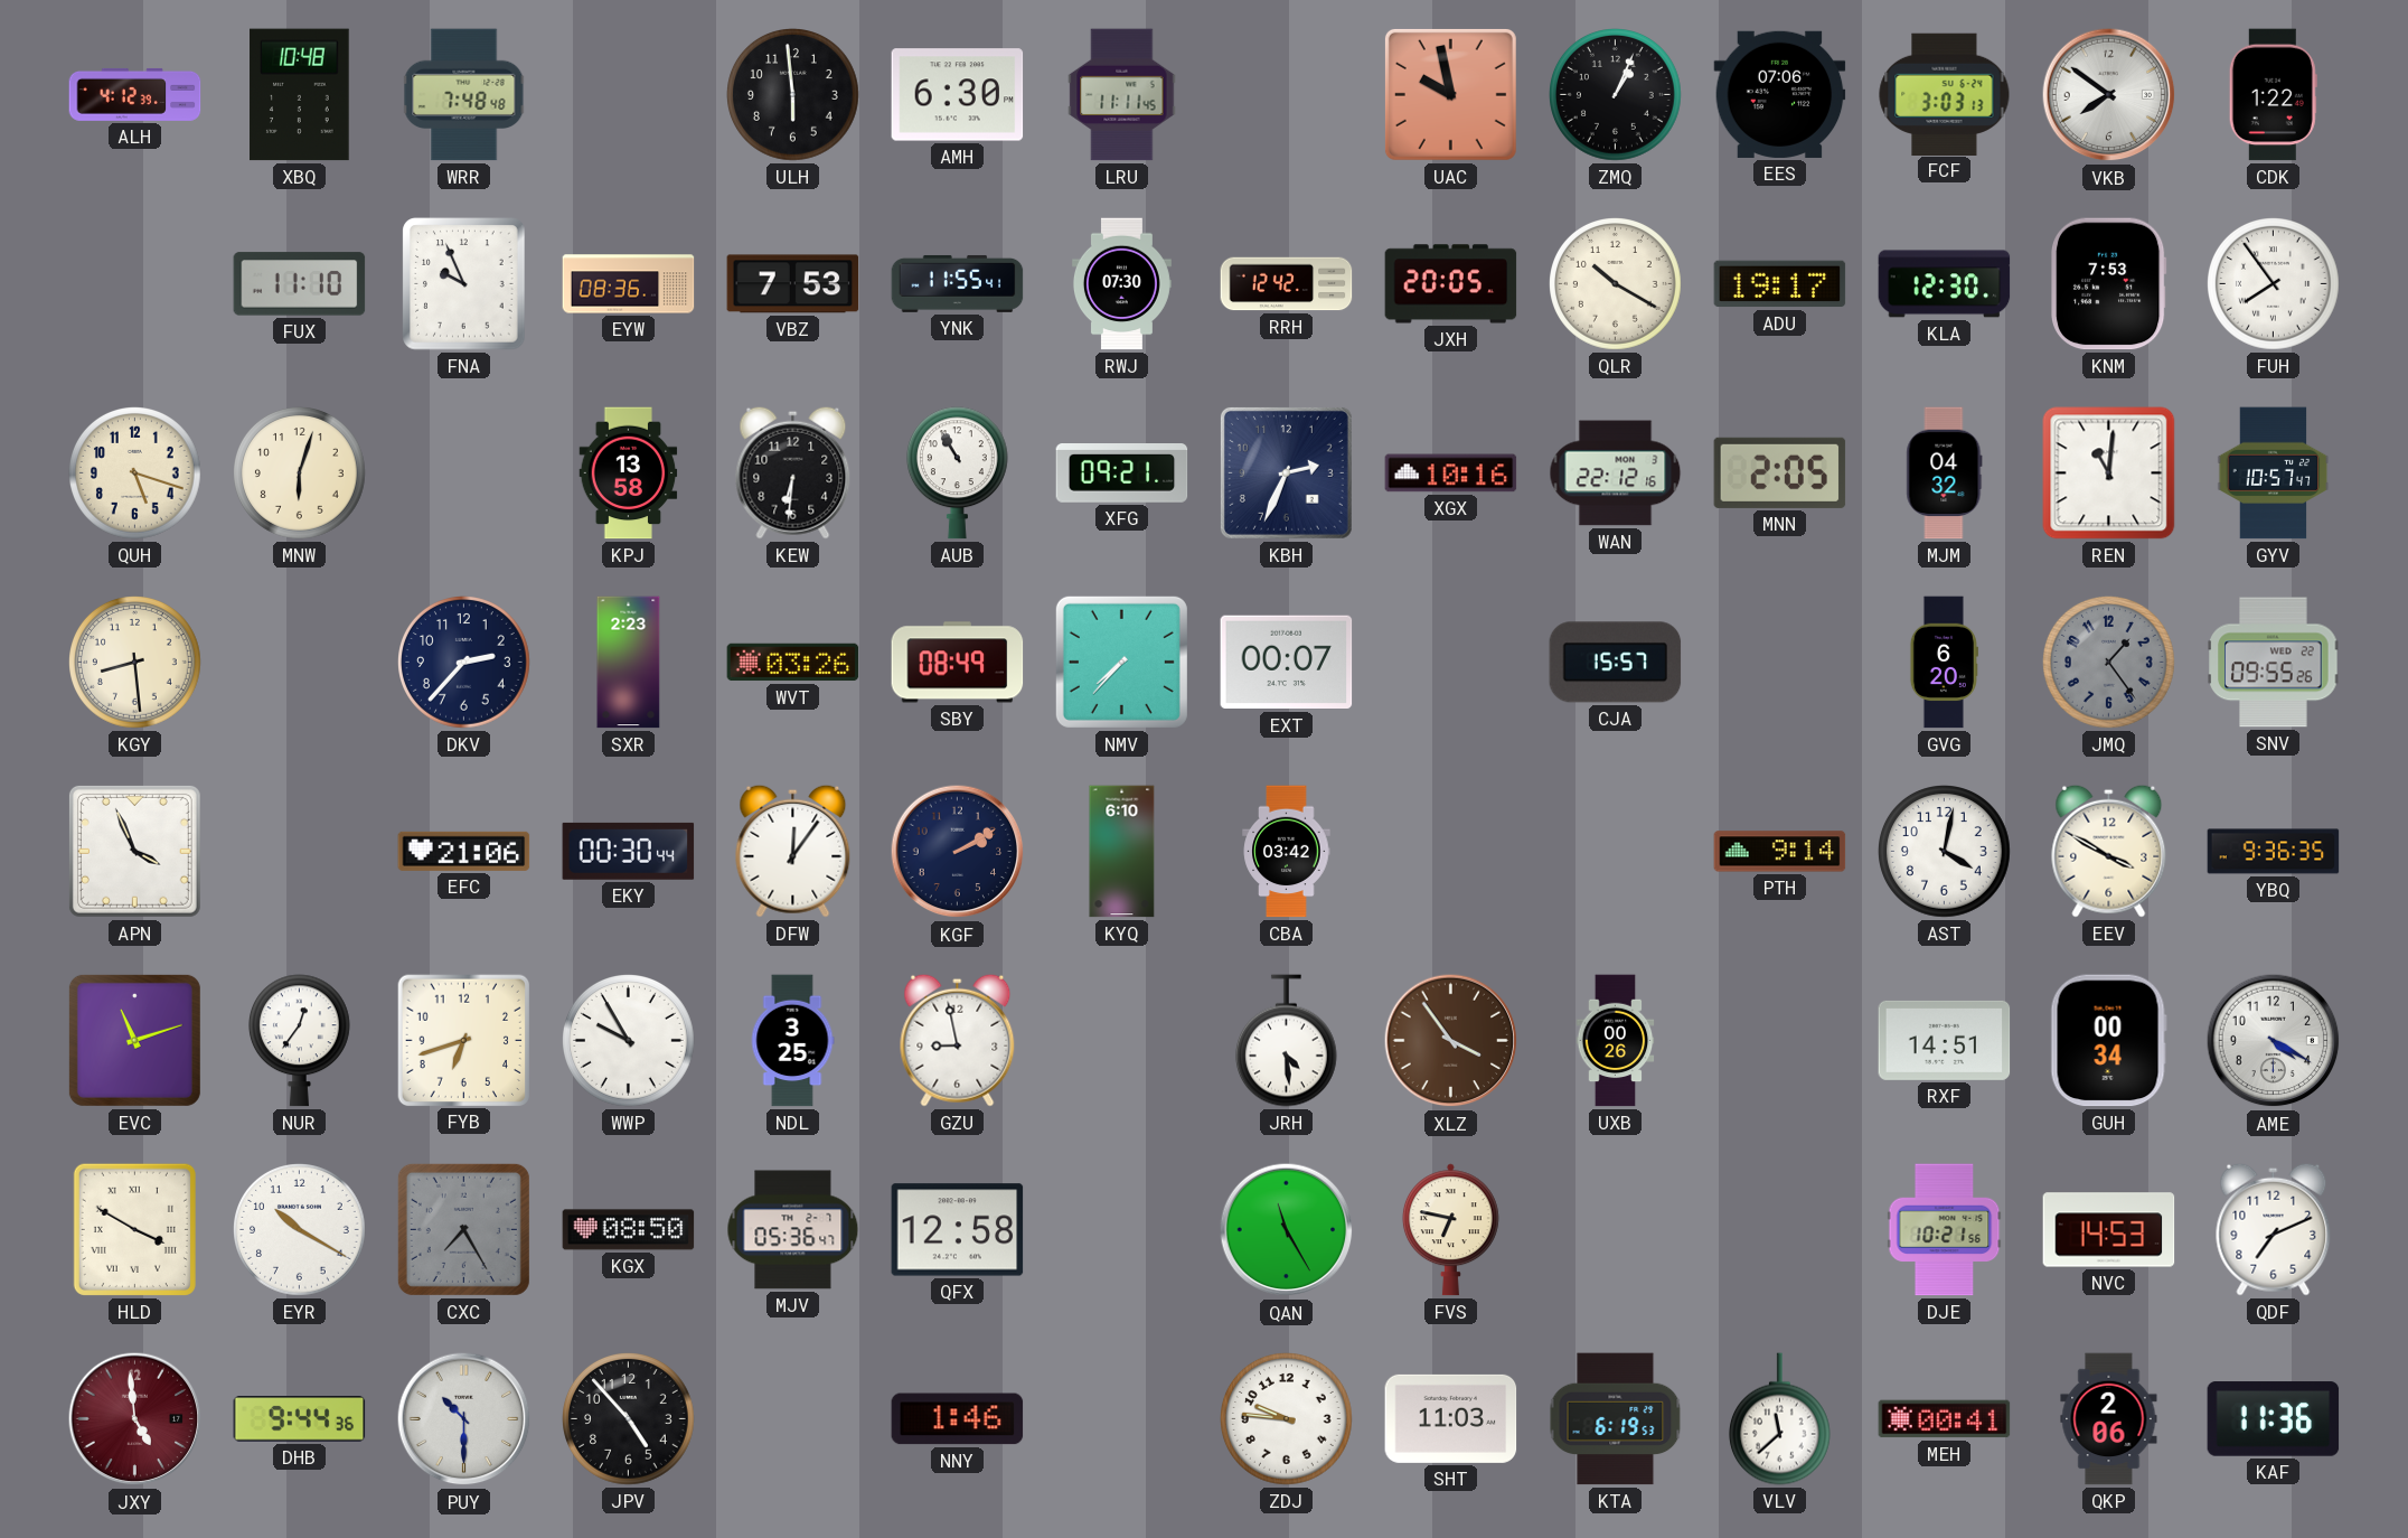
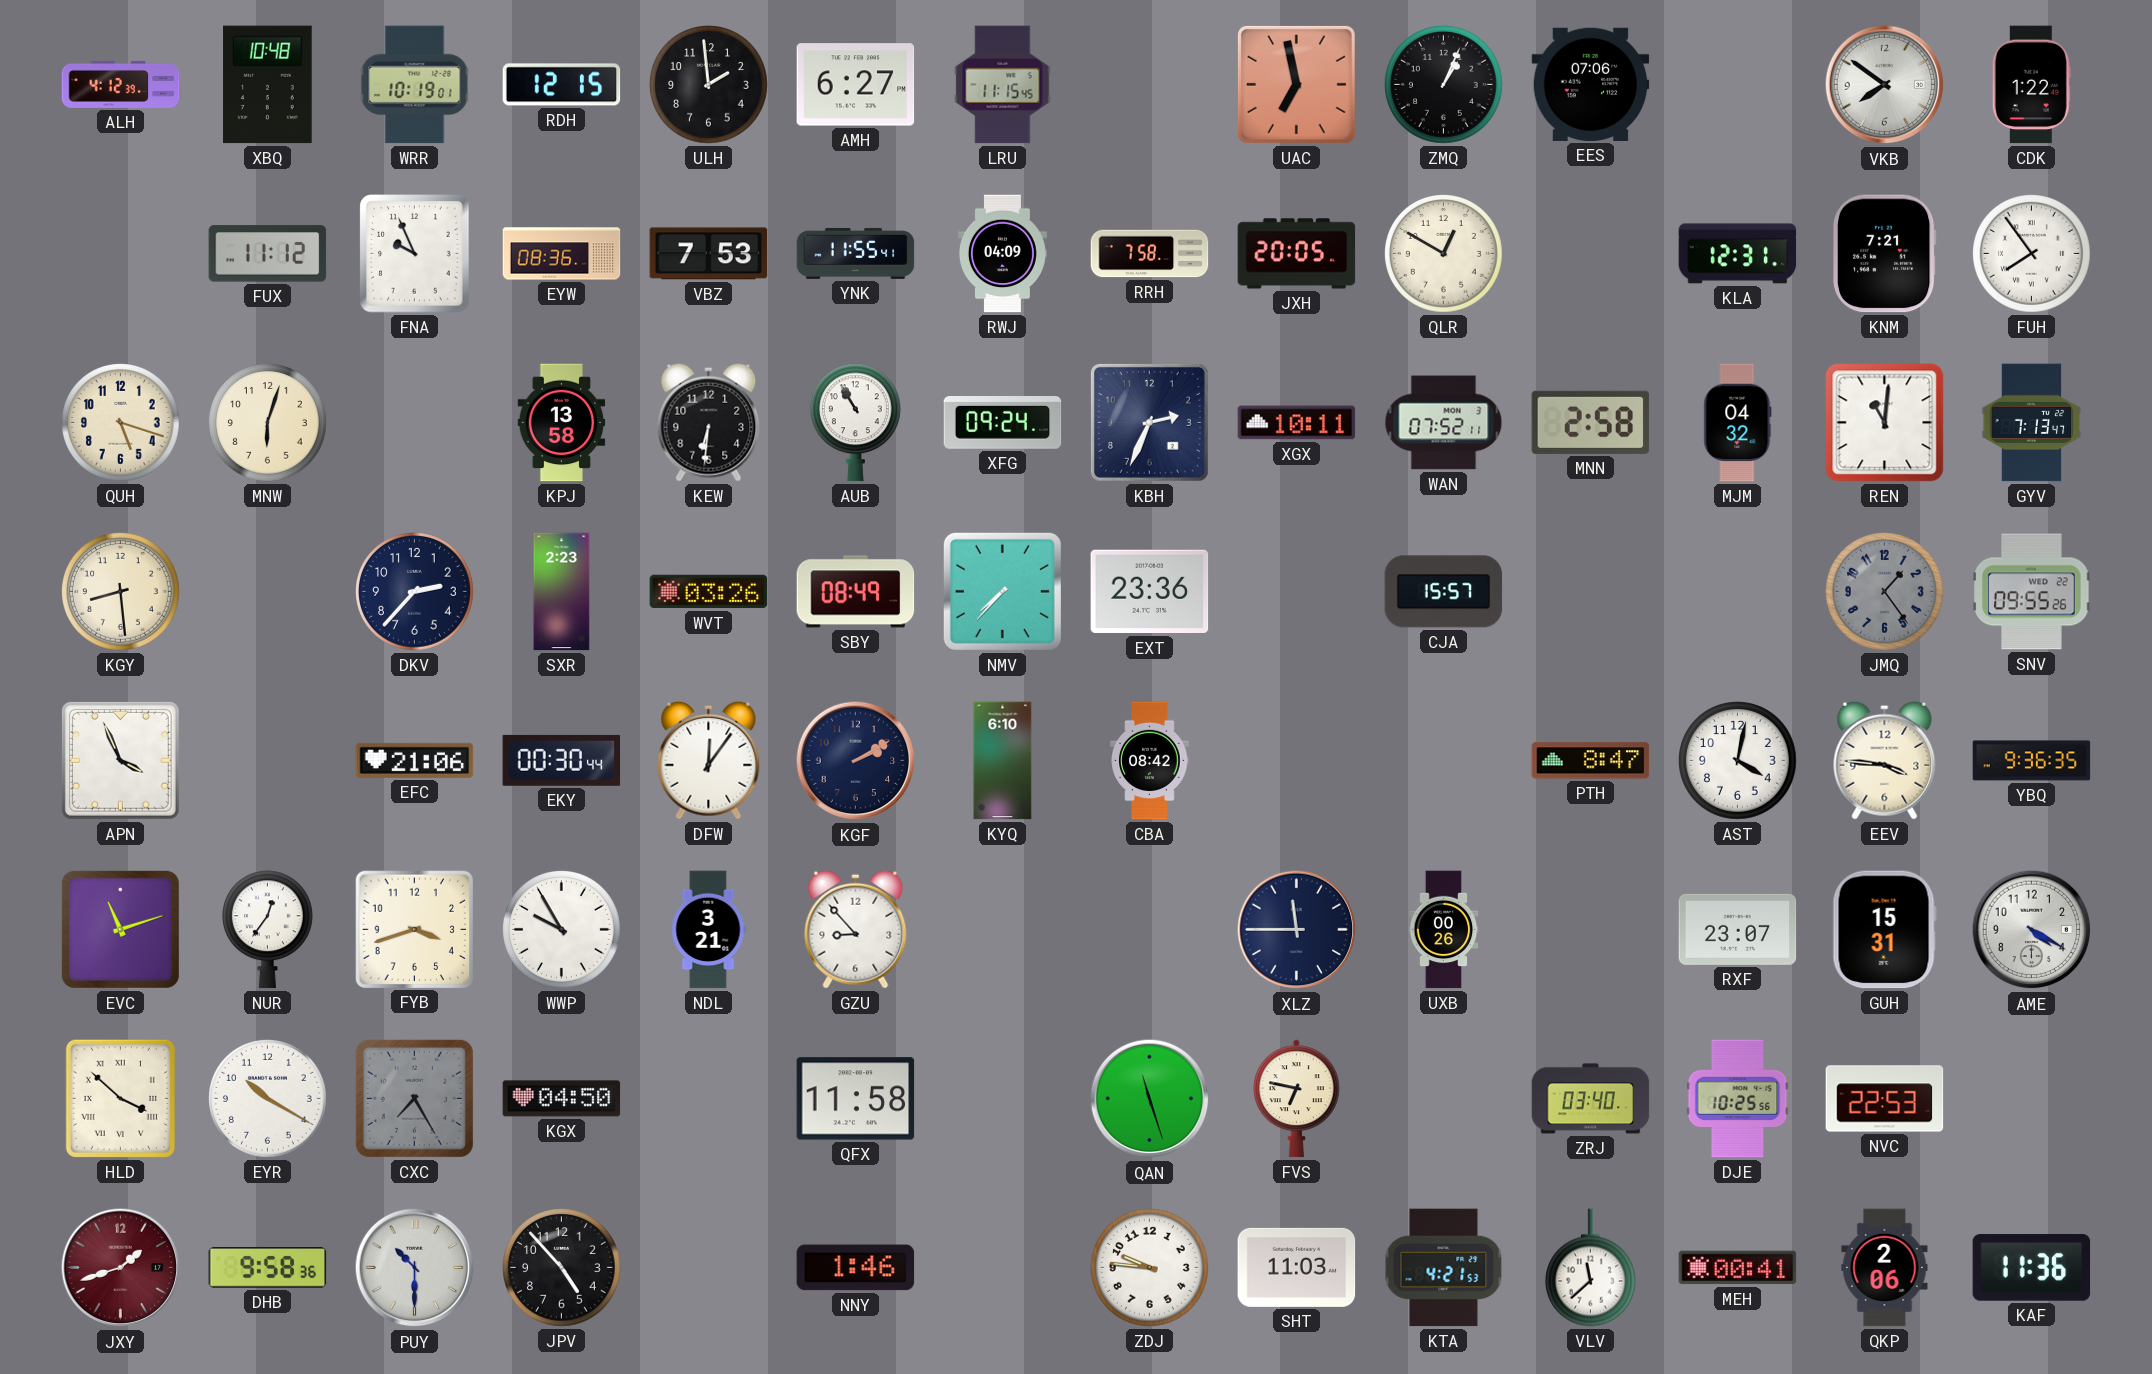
WRR: 7:48 -> 10:19
RDH: none -> 12:15
ULH: 5:59 -> 1:59
AMH: 6:30 -> 6:27
LRU: 11:11 -> 11:15
UAC: 9:58 -> 6:58
FCF: 3:03 -> none
FUX: 11:10 -> 11:12
RWJ: 07:30 -> 04:09
RRH: 12:42 -> 7:58
QLR: 10:20 -> 12:50
ADU: 19:17 -> none
KLA: 12:30 -> 12:31
KNM: 7:53 -> 7:21
XFG: 09:21 -> 09:24
XGX: 10:16 -> 10:11
WAN: 22:12 -> 07:52
MNN: 2:05 -> 2:58
GYV: 10:57 -> 7:13
EXT: 00:07 -> 23:36
GVG: 6:20 -> none
CBA: 03:42 -> 08:42
PTH: 9:14 -> 8:47
EEV: 3:50 -> 3:46
FYB: 6:42 -> 3:42
NDL: 3:25 -> 3:21
GZU: 8:58 -> 8:53
JRH: 4:29 -> none
XLZ: 3:54 -> 11:45
XLZ dial: brown -> navy
RXF: 14:51 -> 23:07
GUH: 00:34 -> 15:31
HLD: 3:50 -> 3:52
KGX: 08:50 -> 04:50
MJV: 05:36 -> none
QFX: 12:58 -> 11:58
QAN: 11:25 -> 11:27
ZRJ: none -> 03:40
DJE: 10:21 -> 10:25
NVC: 14:53 -> 22:53
QDF: 7:11 -> none
JXY: 4:59 -> 1:42
DHB: 9:44 -> 9:58
KTA: 6:19 -> 4:21
